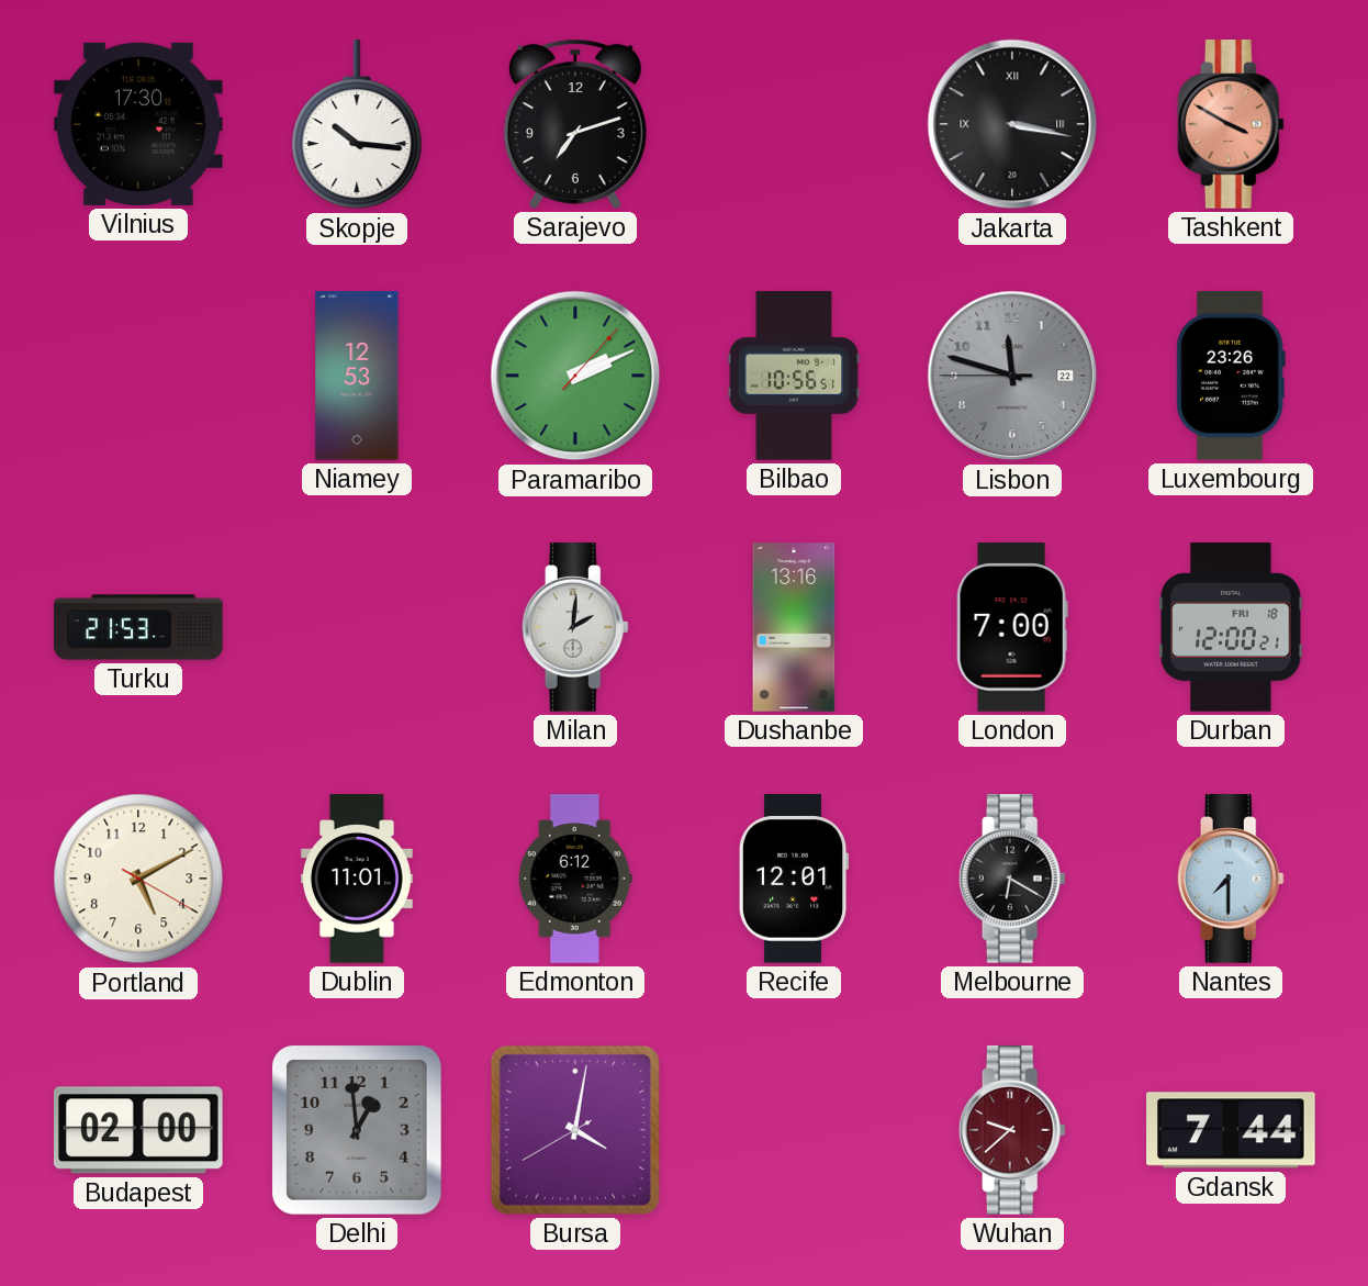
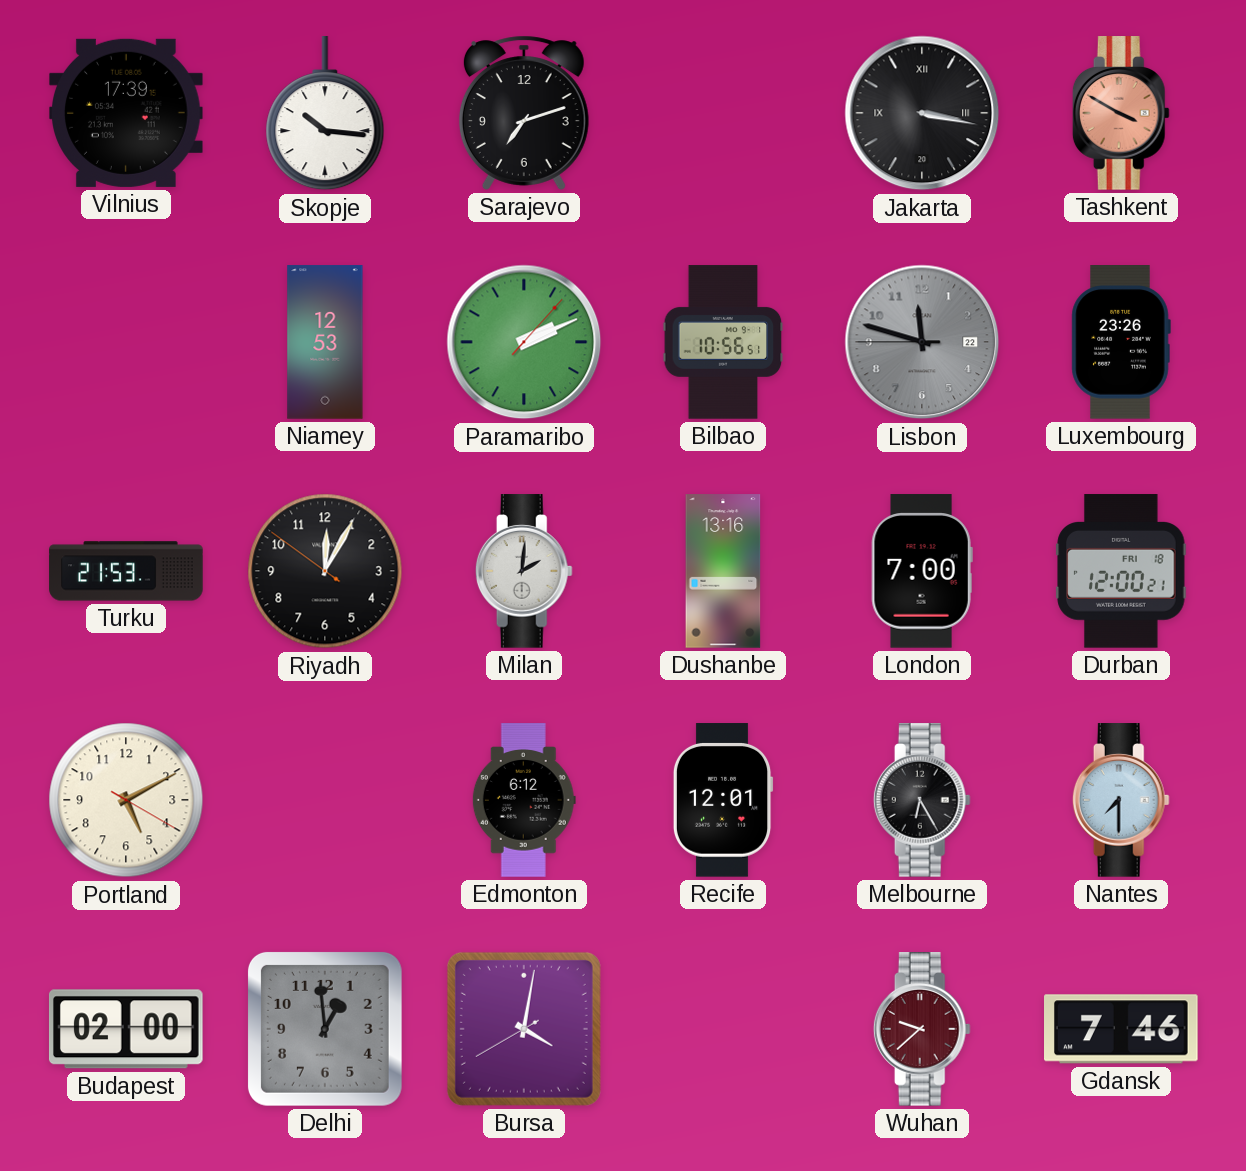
Vilnius: 17:30 -> 17:39
Riyadh: none -> 12:04
Dublin: 11:01 -> none
Melbourne: 6:20 -> 6:25
Gdansk: 7:44 -> 7:46
